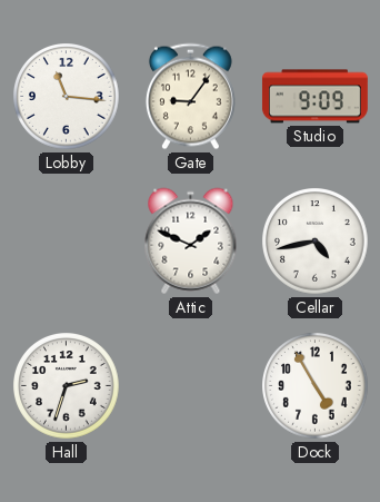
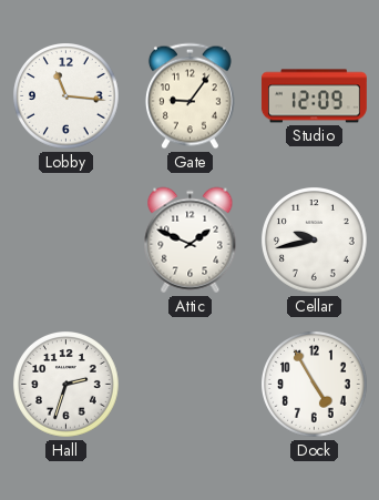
Studio: 9:09 -> 12:09
Cellar: 4:43 -> 9:43
